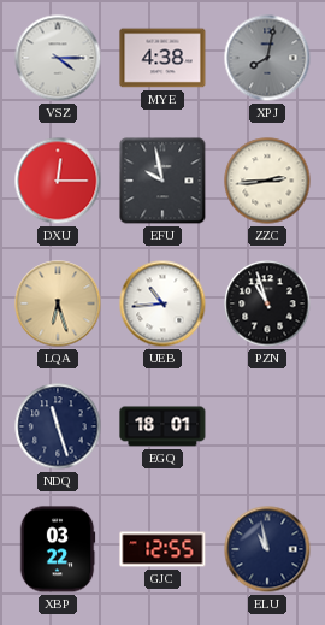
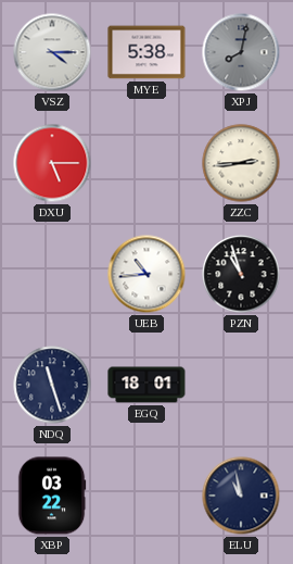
MYE: 4:38 -> 5:38
DXU: 12:15 -> 5:15
EFU: 9:58 -> none
LQA: 6:27 -> none
GJC: 12:55 -> none
